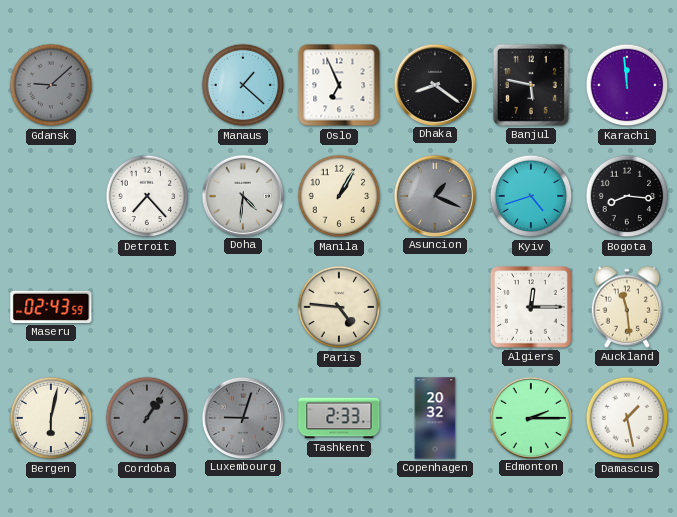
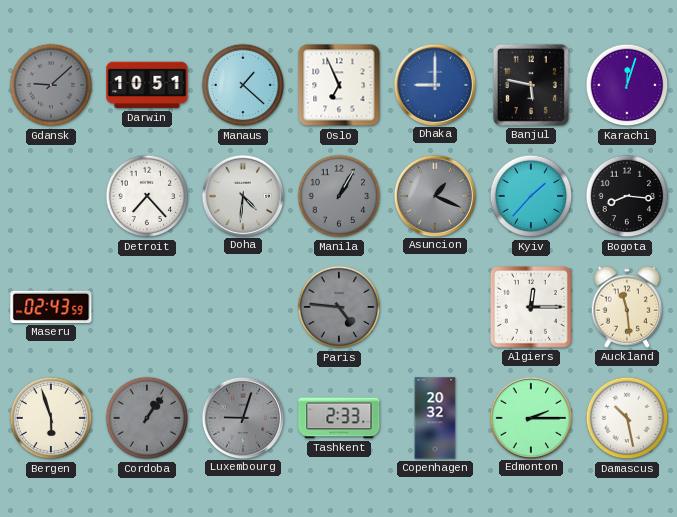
Darwin: none -> 10:51
Dhaka: 8:21 -> 9:00
Dhaka dial: black -> blue
Karachi: 11:59 -> 12:03
Manila dial: cream -> grey
Kyiv: 4:42 -> 1:37
Paris dial: cream -> grey
Bergen: 6:02 -> 5:57
Damascus: 1:28 -> 10:28
